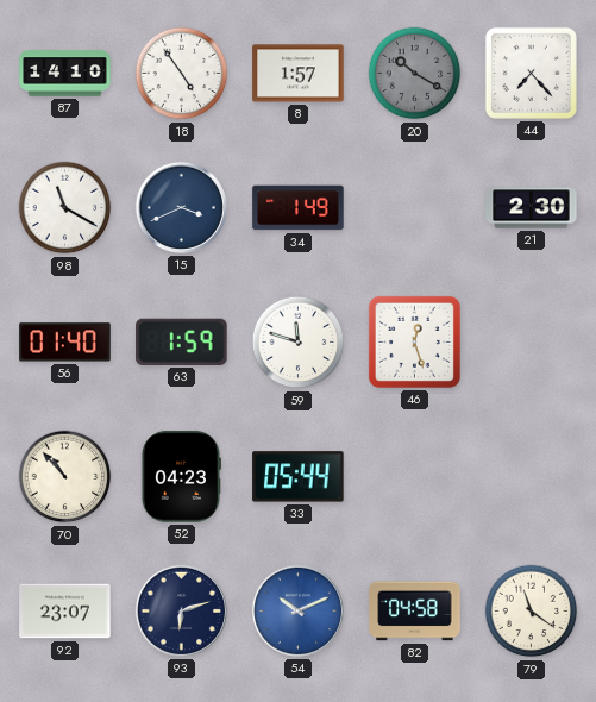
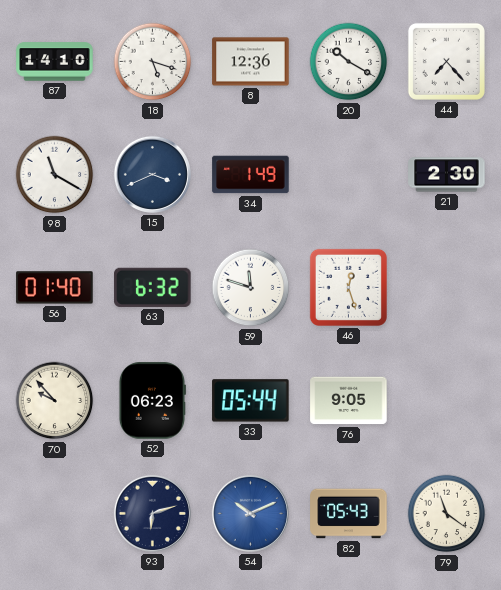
18: 4:54 -> 5:18
8: 1:57 -> 12:36
20 dial: grey -> white
63: 1:59 -> 6:32
70: 10:53 -> 9:53
52: 04:23 -> 06:23
76: none -> 9:05
92: 23:07 -> none
82: 04:58 -> 05:43
